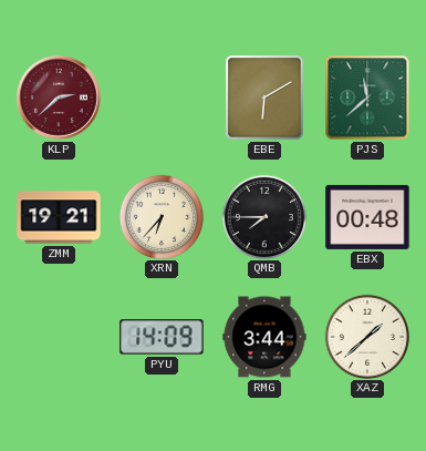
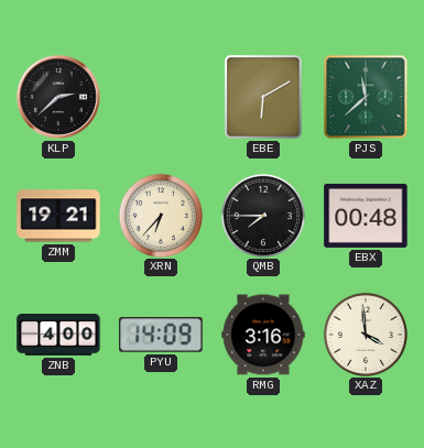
KLP dial: burgundy -> black
ZNB: none -> 4:00
RMG: 3:44 -> 3:16
XAZ: 1:38 -> 3:59
